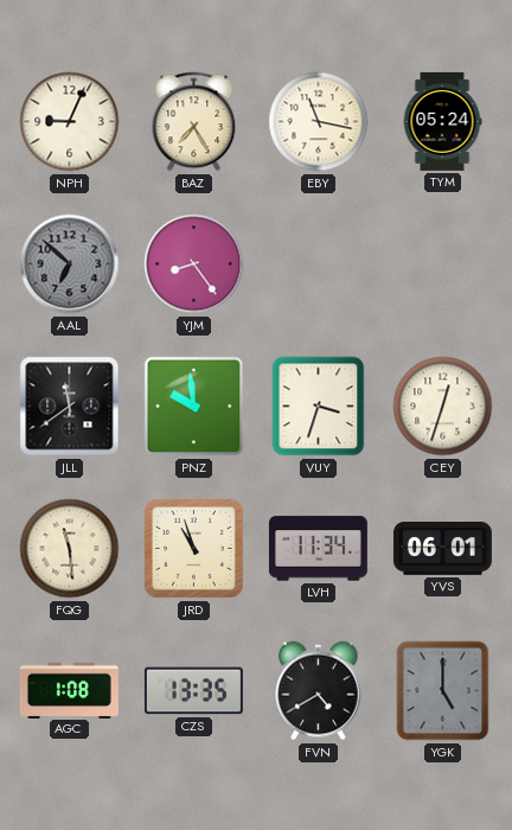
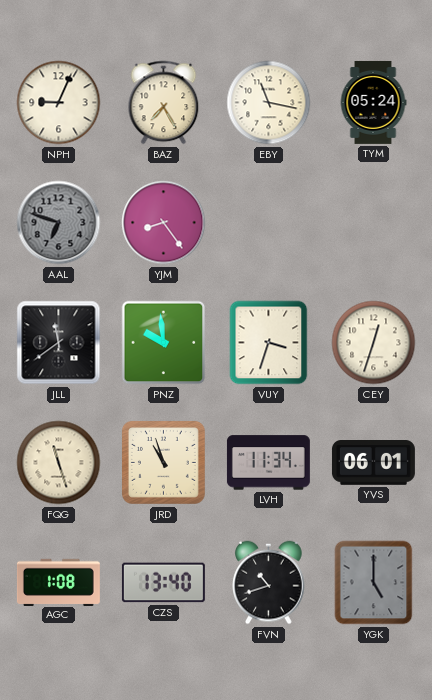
AAL: 6:52 -> 6:48
FQG: 11:29 -> 11:27
CZS: 13:35 -> 13:40
FVN: 4:40 -> 10:42
